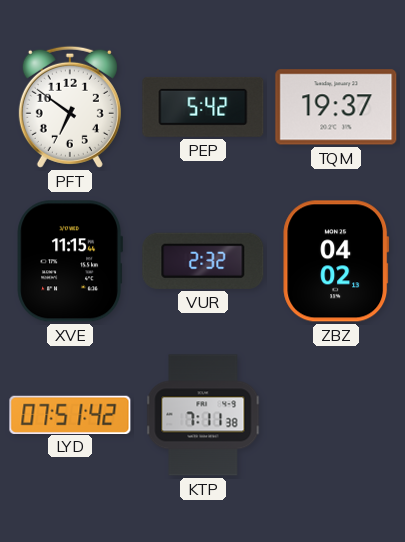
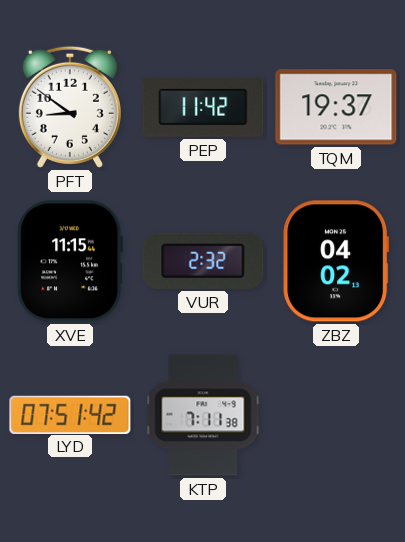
PFT: 6:51 -> 8:51
PEP: 5:42 -> 11:42
